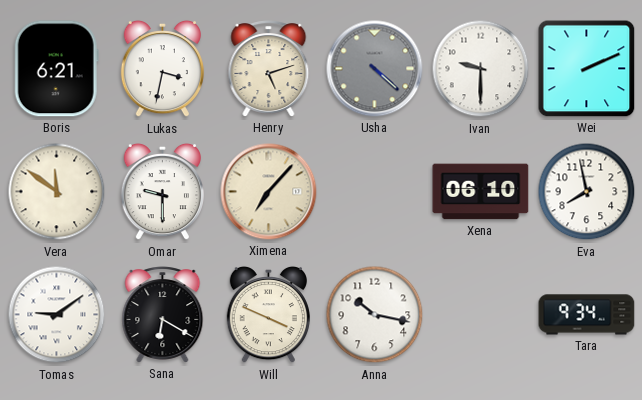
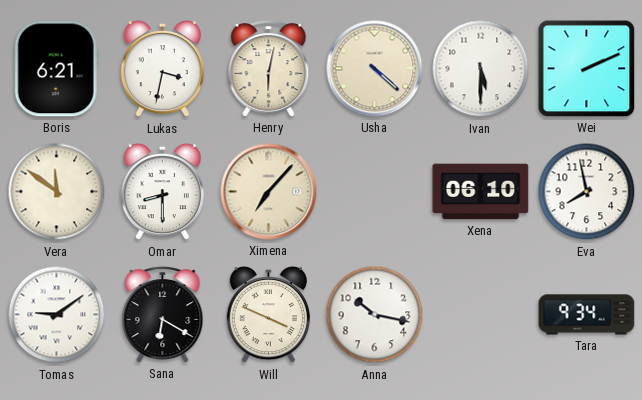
Henry: 5:12 -> 6:02
Usha dial: grey -> cream
Ivan: 9:30 -> 5:30
Omar: 9:30 -> 8:30
